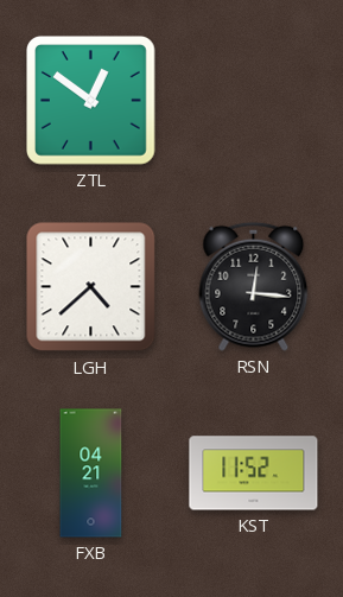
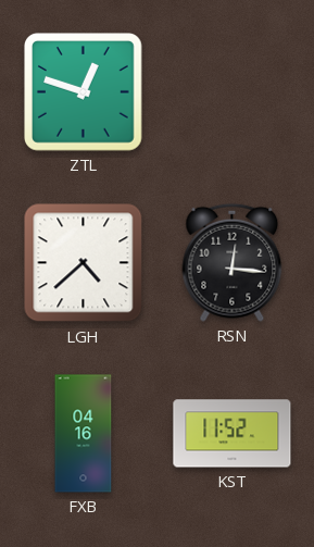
ZTL: 12:51 -> 12:48
FXB: 04:21 -> 04:16
